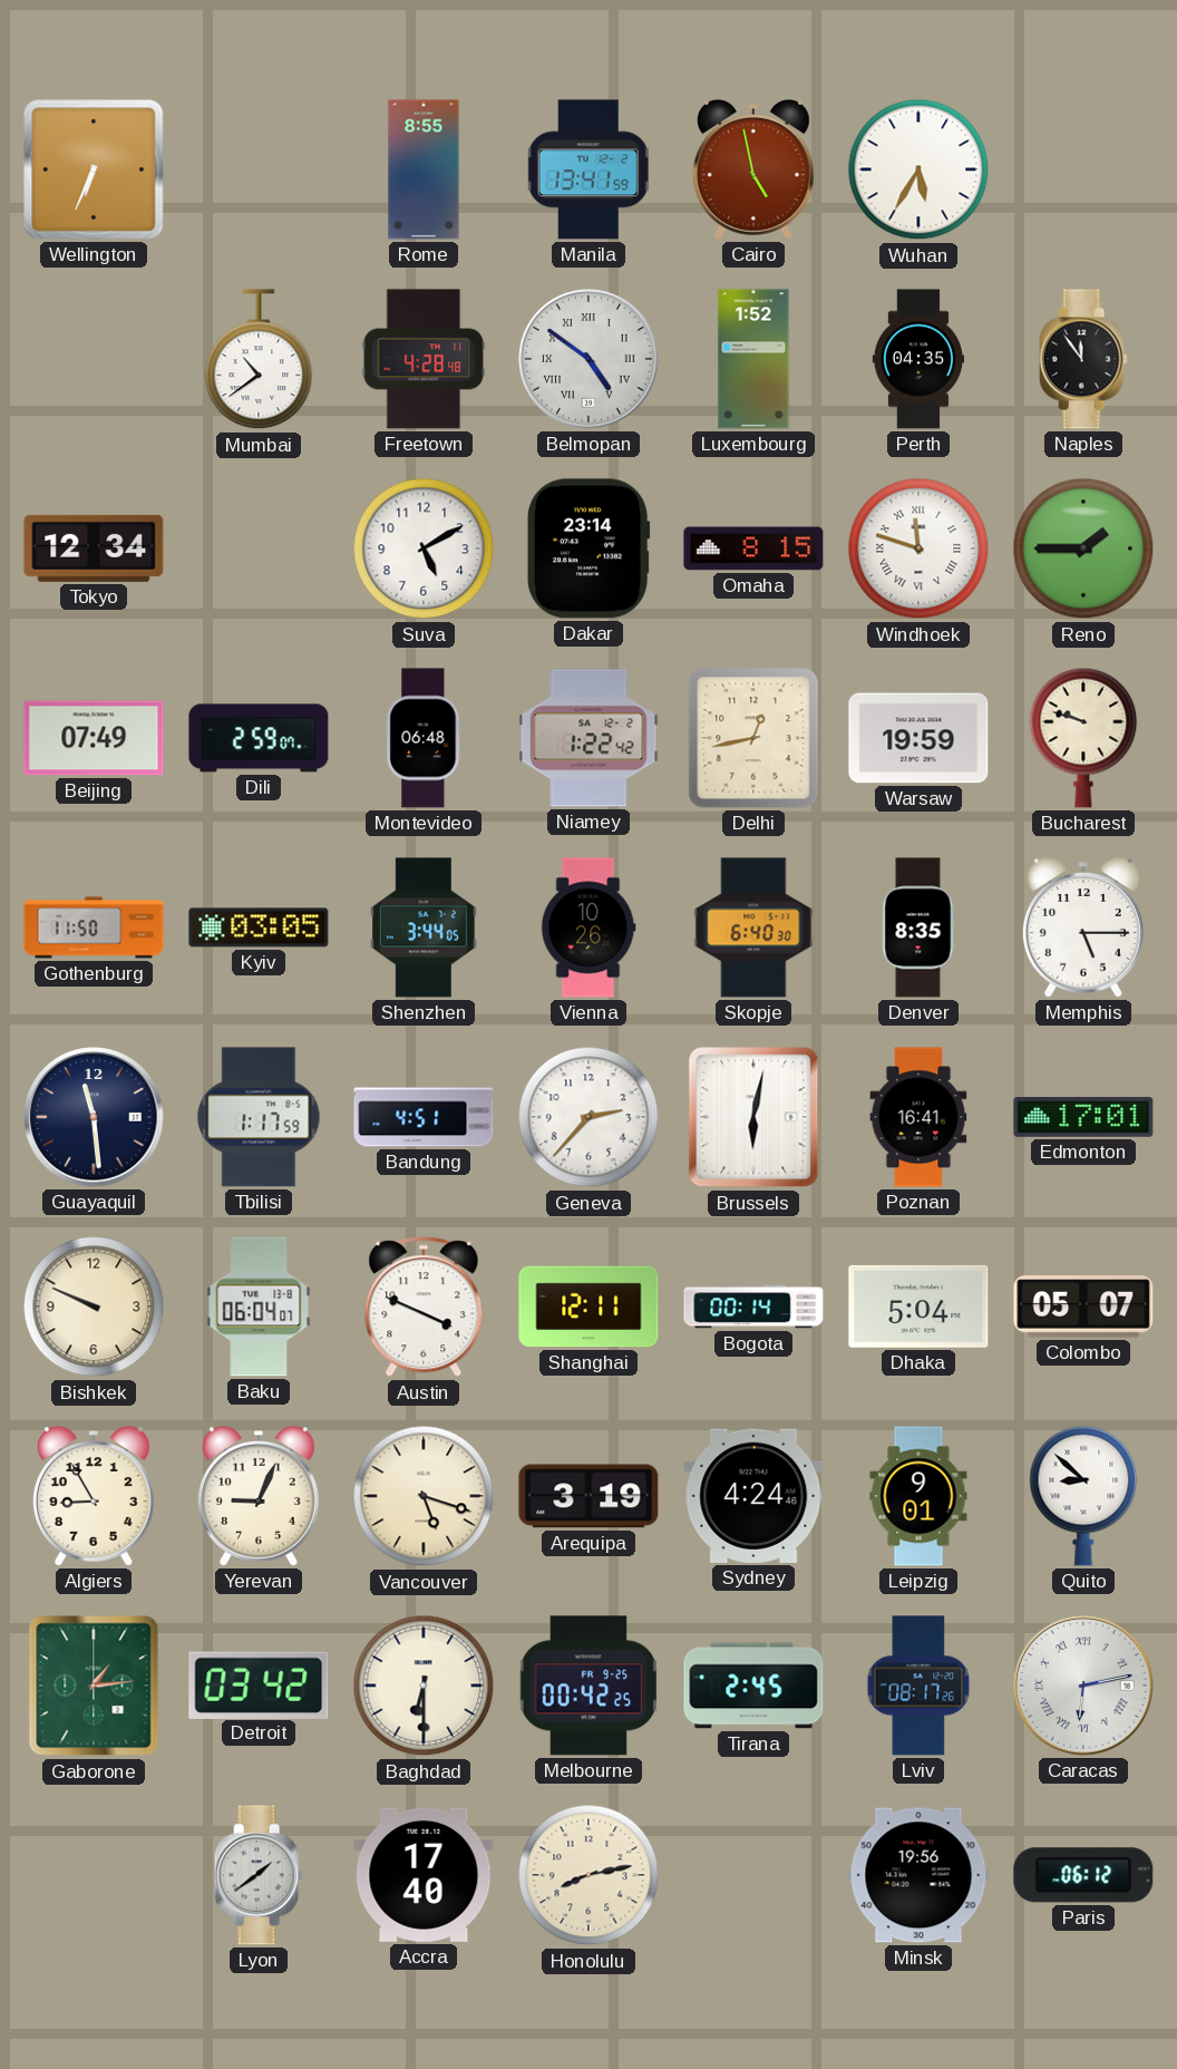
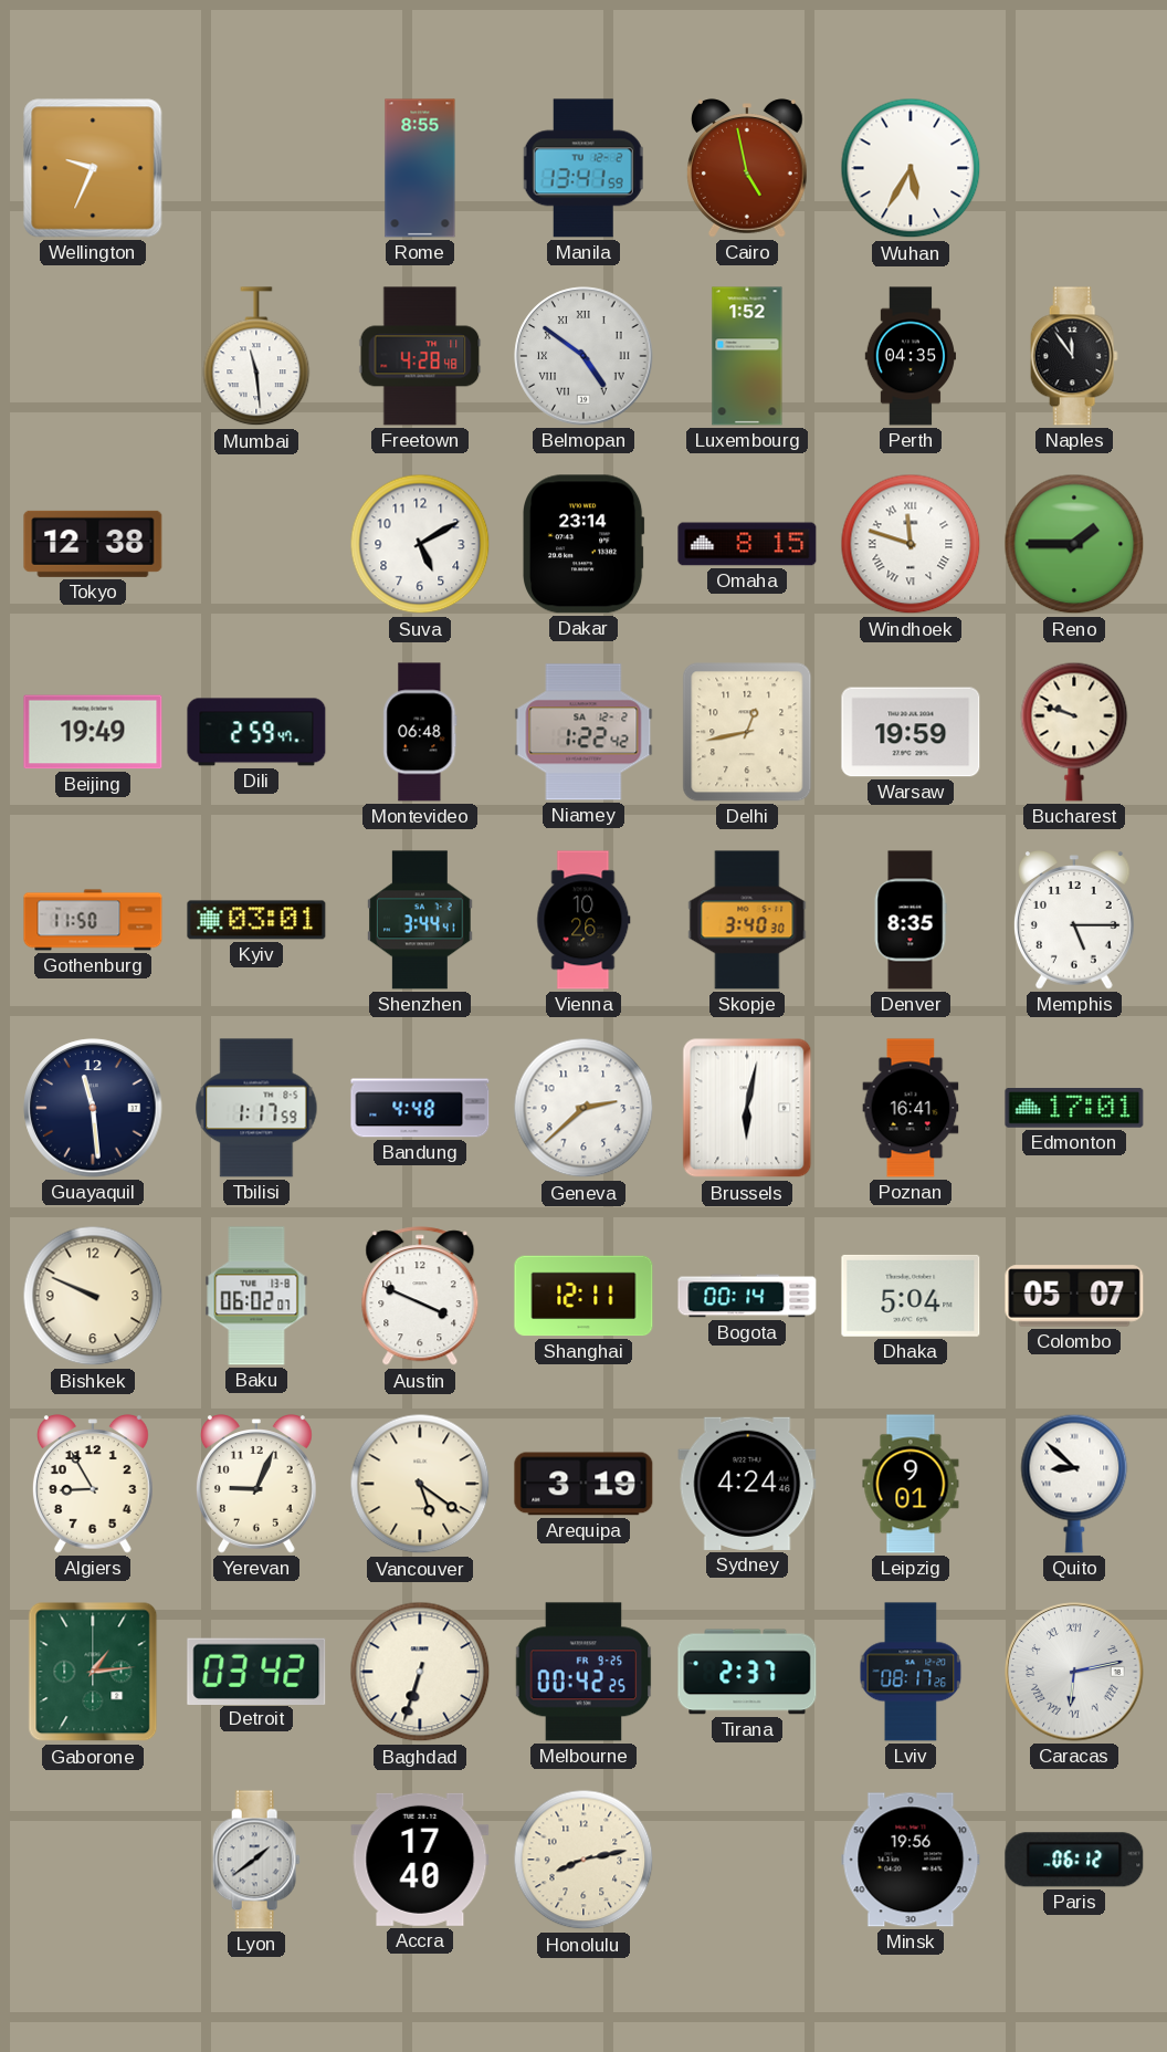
Wellington: 6:34 -> 9:34
Mumbai: 10:39 -> 11:29
Tokyo: 12:34 -> 12:38
Beijing: 07:49 -> 19:49
Dili: 2:59:07 -> 2:59:47
Kyiv: 03:05 -> 03:01
Shenzhen: 3:44:05 -> 3:44:41
Skopje: 6:40 -> 3:40
Bandung: 4:51 -> 4:48
Geneva: 2:37 -> 2:38
Baku: 06:04 -> 06:02
Vancouver: 5:18 -> 5:21
Baghdad: 6:30 -> 6:33
Tirana: 2:45 -> 2:37
